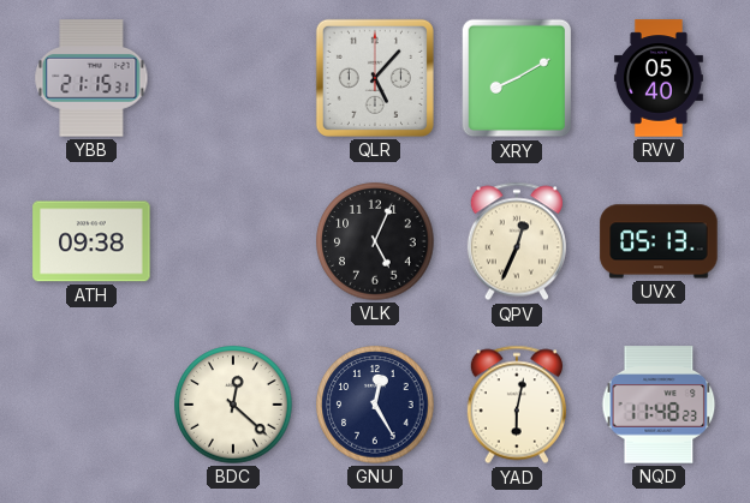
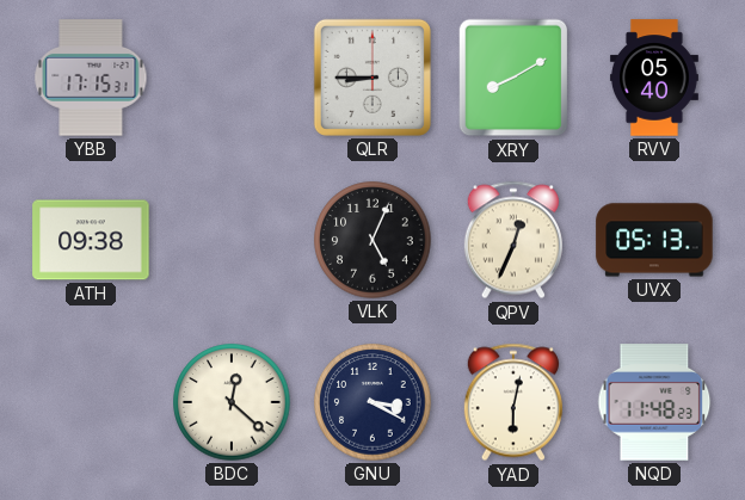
YBB: 21:15 -> 17:15
QLR: 5:07 -> 8:45
GNU: 12:25 -> 3:20
